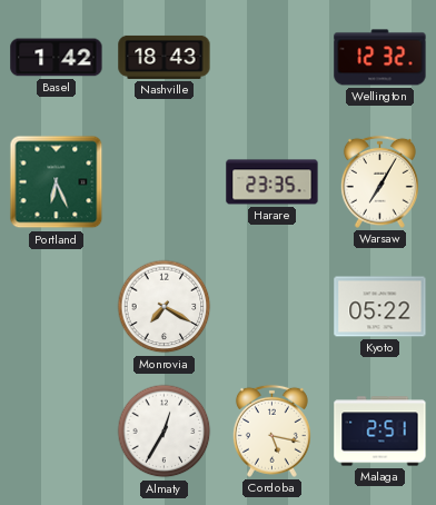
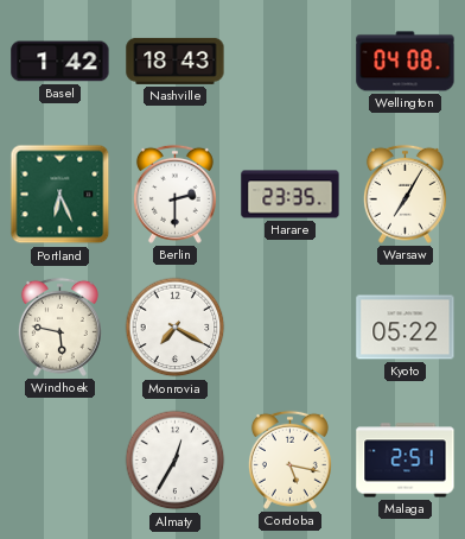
Wellington: 12:32 -> 04:08
Berlin: none -> 2:30
Windhoek: none -> 5:47
